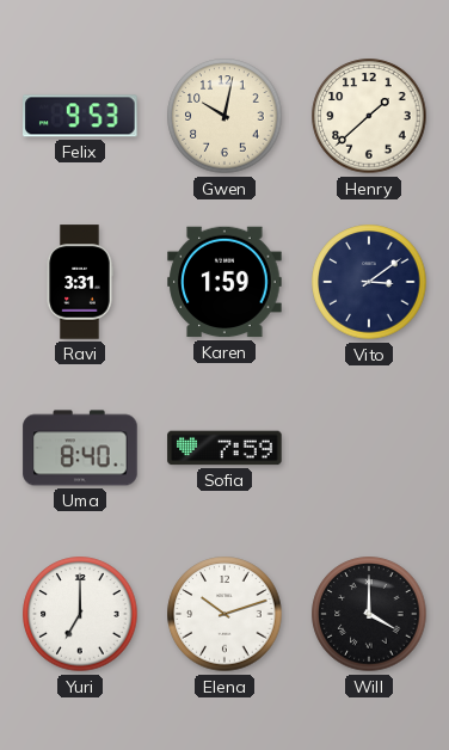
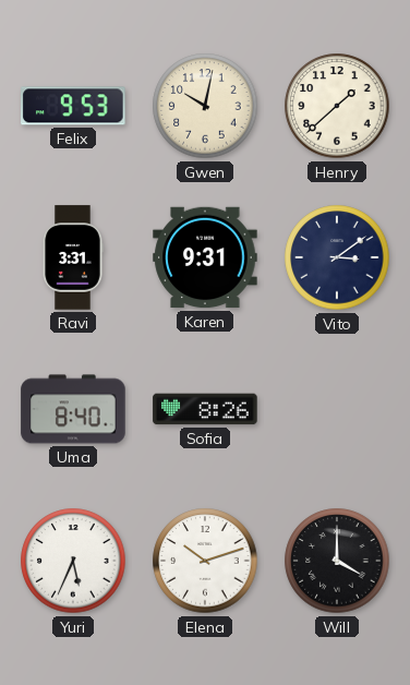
Karen: 1:59 -> 9:31
Sofia: 7:59 -> 8:26
Yuri: 7:00 -> 5:34
